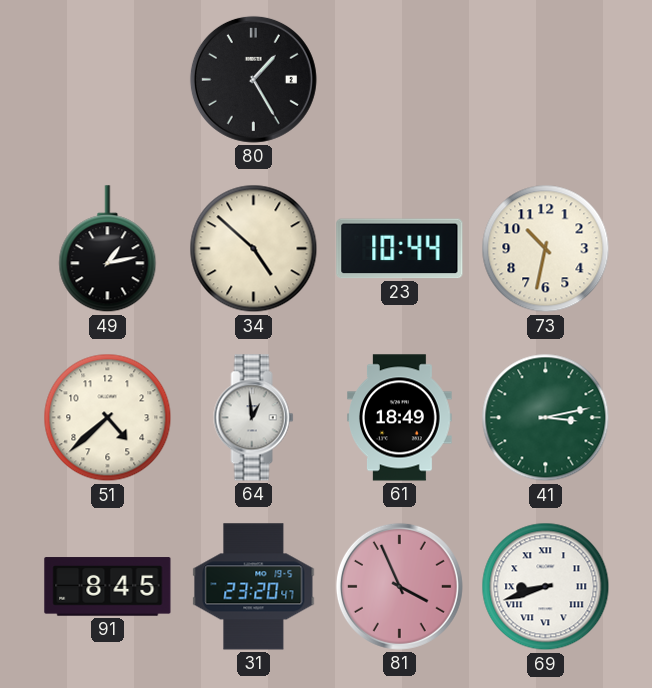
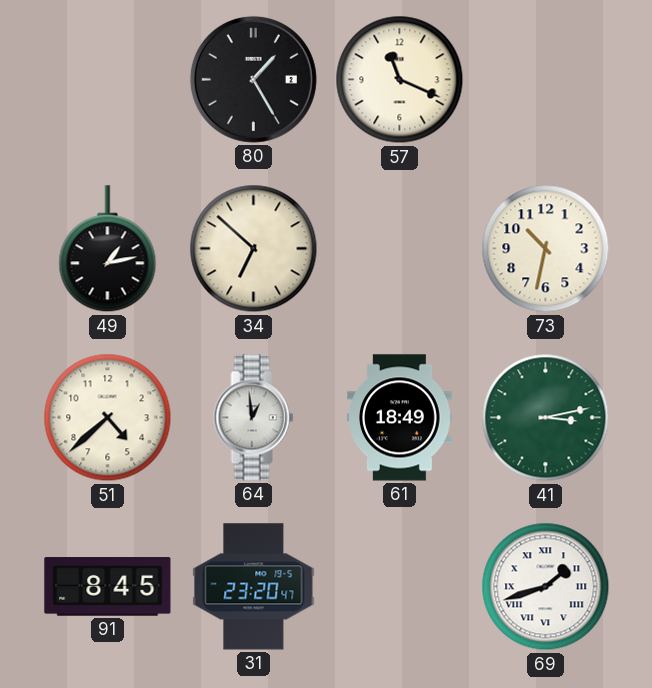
57: none -> 11:19
34: 4:52 -> 6:52
23: 10:44 -> none
81: 3:56 -> none
69: 8:42 -> 1:42
